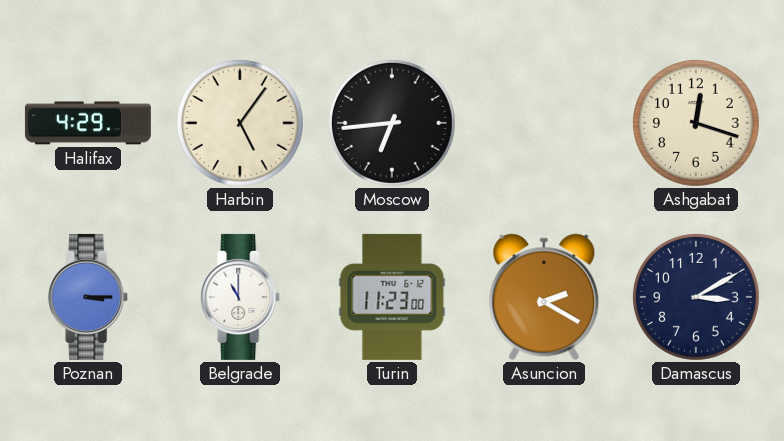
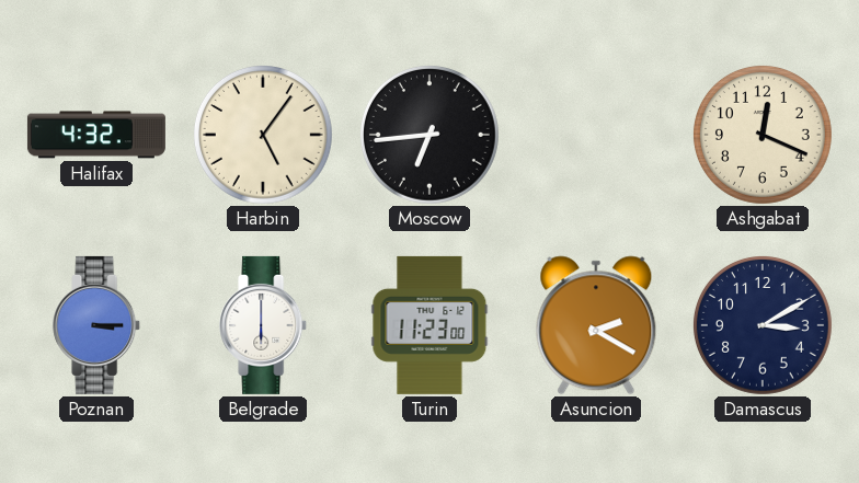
Halifax: 4:29 -> 4:32
Ashgabat: 12:18 -> 12:19
Belgrade: 11:00 -> 6:00
